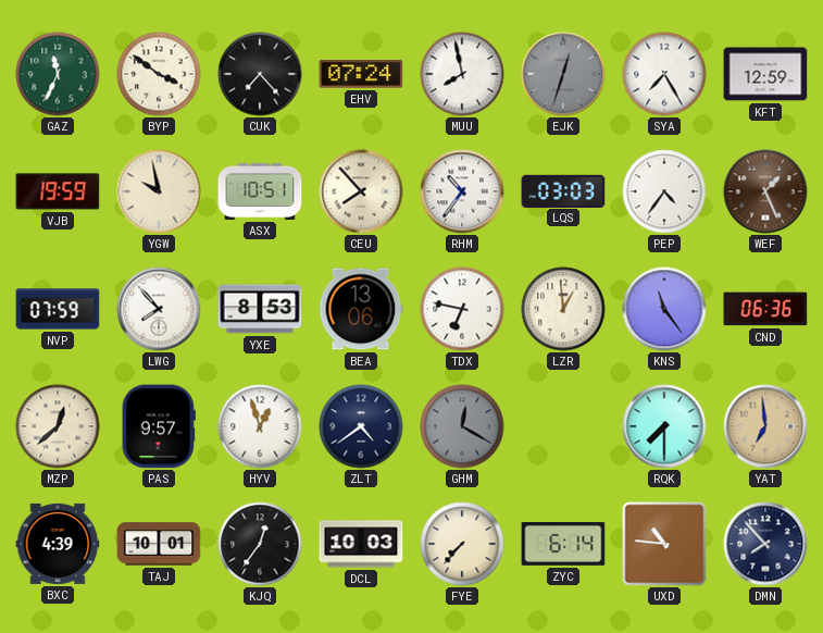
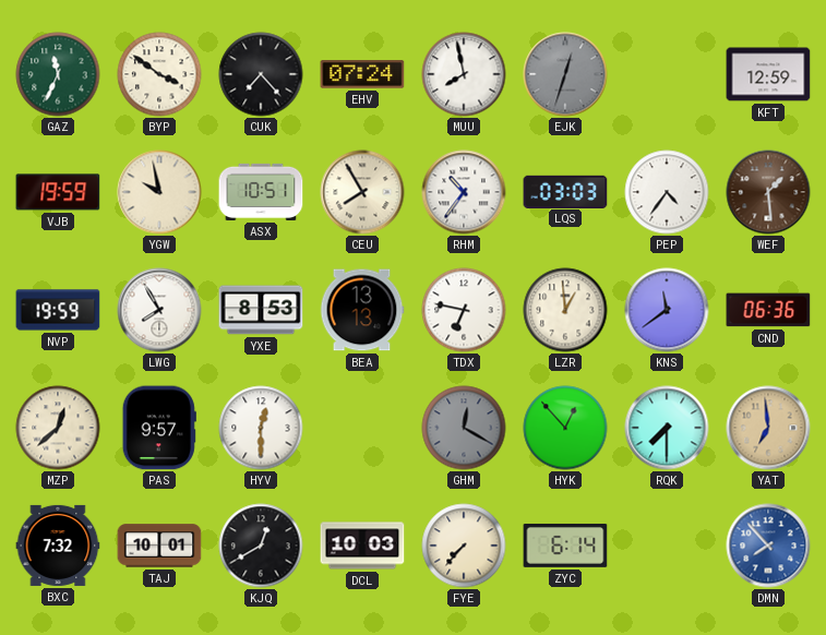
SYA: 7:25 -> none
CEU: 7:53 -> 7:55
WEF: 1:26 -> 1:29
NVP: 07:59 -> 19:59
LWG: 7:53 -> 7:55
BEA: 13:06 -> 13:13
KNS: 11:24 -> 11:39
HYV: 12:57 -> 12:30
ZLT: 4:39 -> none
HYK: none -> 12:53
BXC: 4:39 -> 7:32
KJQ: 12:36 -> 12:40
UXD: 10:46 -> none
DMN dial: navy -> blue
